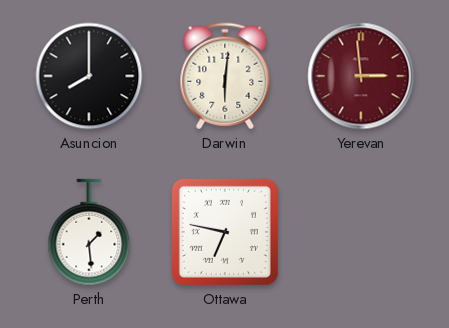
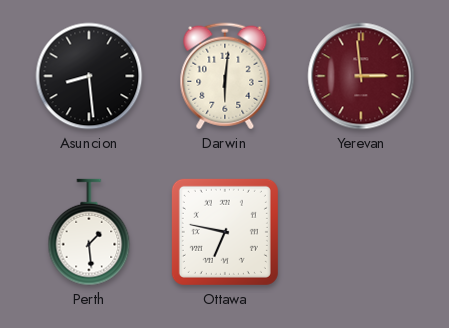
Asuncion: 8:00 -> 8:29
